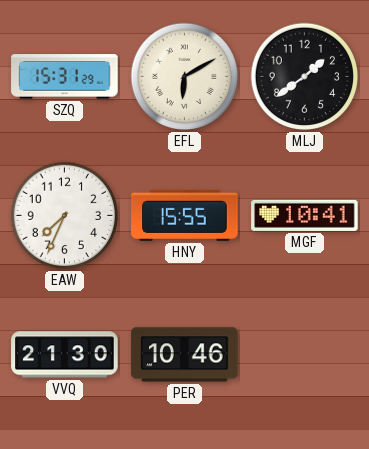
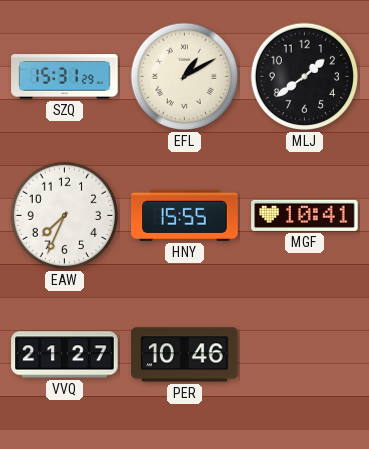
EFL: 6:10 -> 1:10
VVQ: 21:30 -> 21:27
